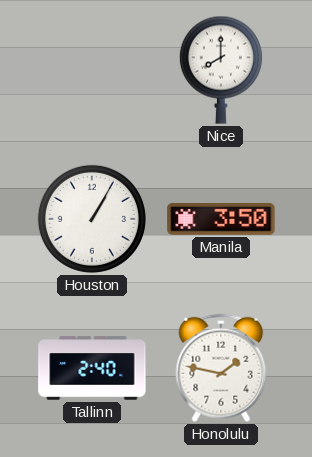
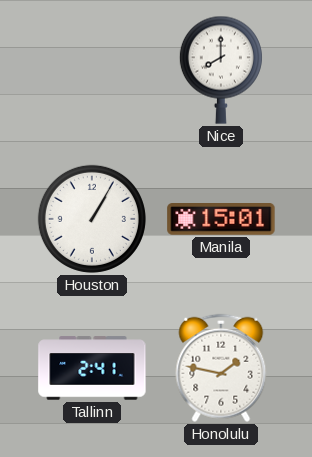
Manila: 3:50 -> 15:01
Tallinn: 2:40 -> 2:41
